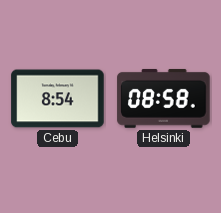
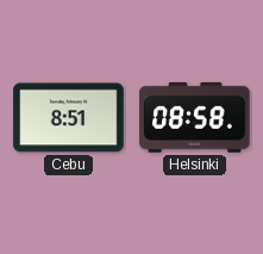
Cebu: 8:54 -> 8:51
